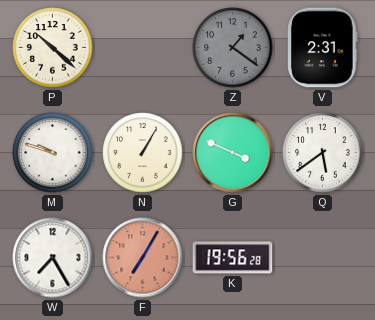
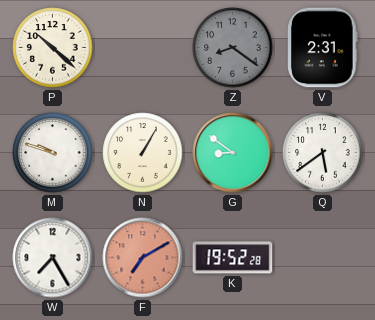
Z: 1:21 -> 8:21
G: 3:49 -> 8:51
F: 7:05 -> 7:10
K: 19:56 -> 19:52
